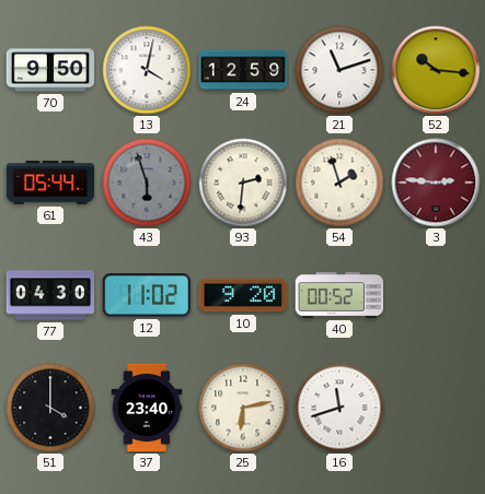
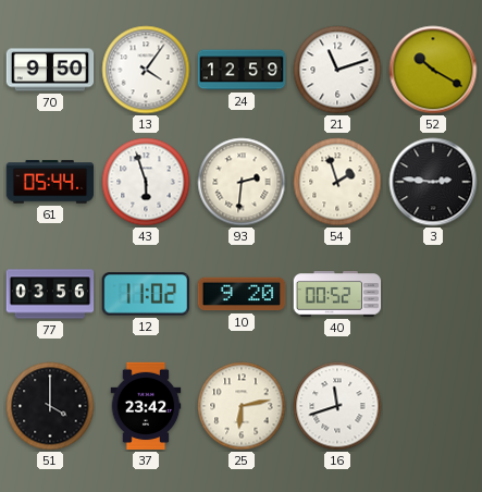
13: 4:02 -> 4:06
52: 10:16 -> 10:20
43 dial: grey -> white
3 dial: burgundy -> black
77: 04:30 -> 03:56
37: 23:40 -> 23:42
